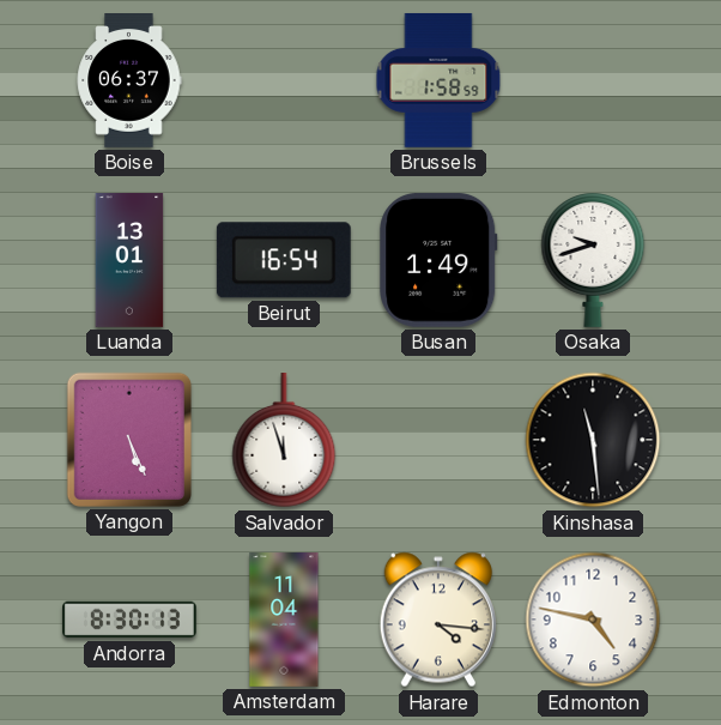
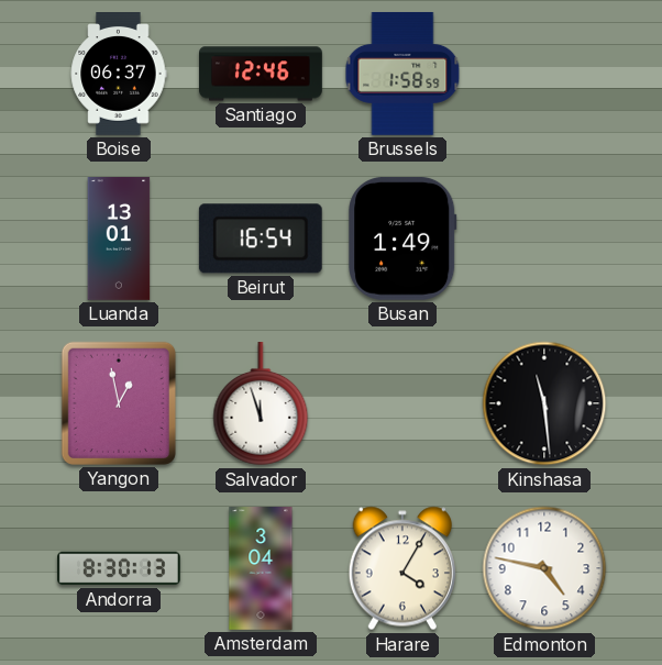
Santiago: none -> 12:46
Osaka: 9:42 -> none
Yangon: 5:26 -> 12:58
Amsterdam: 11:04 -> 3:04
Harare: 4:16 -> 4:05
